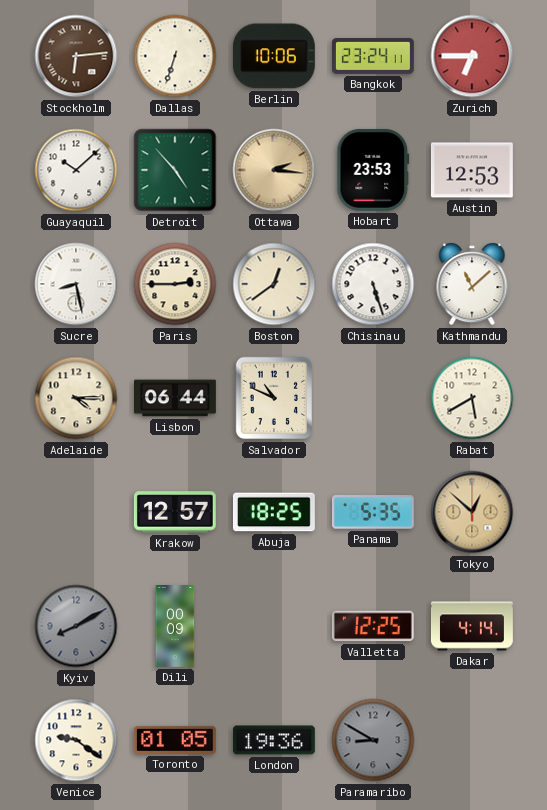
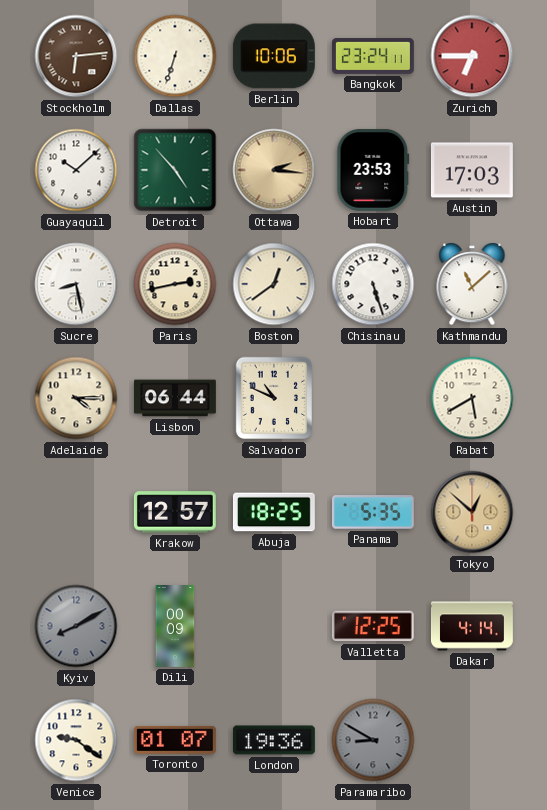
Austin: 12:53 -> 17:03
Paris: 2:45 -> 2:43
Toronto: 01:05 -> 01:07
